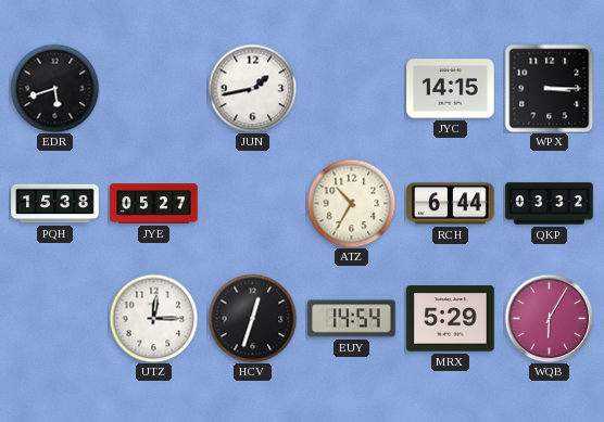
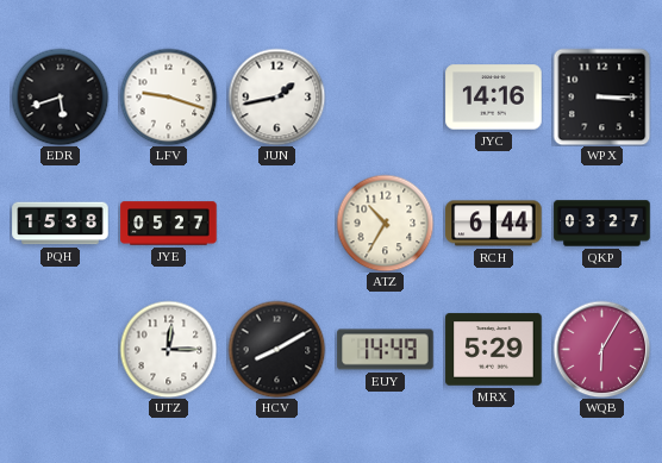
LFV: none -> 9:18
JYC: 14:15 -> 14:16
QKP: 03:32 -> 03:27
HCV: 12:33 -> 8:10
EUY: 14:54 -> 14:49
